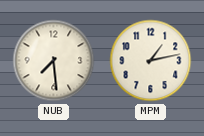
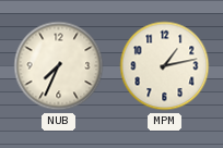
NUB: 7:29 -> 7:34
